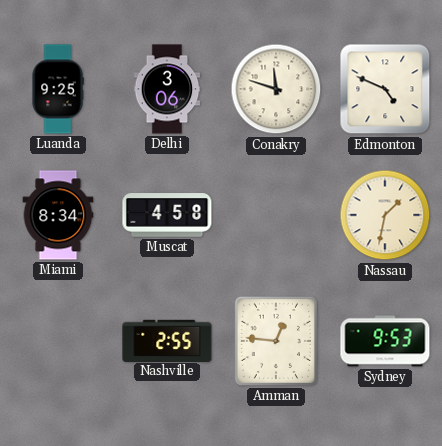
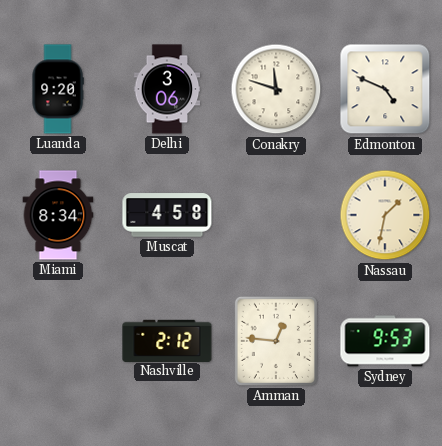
Luanda: 9:25 -> 9:20
Nashville: 2:55 -> 2:12
